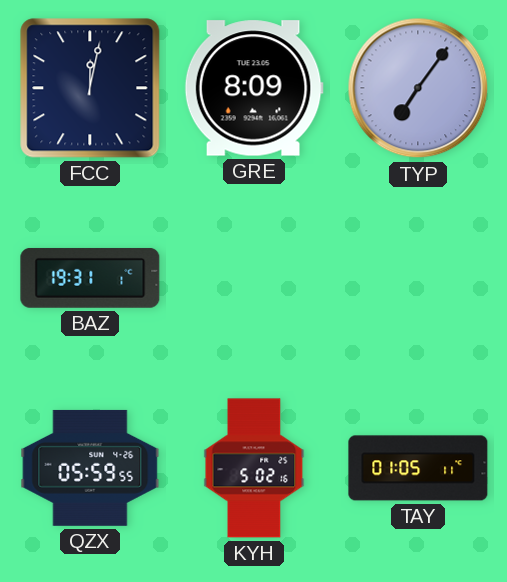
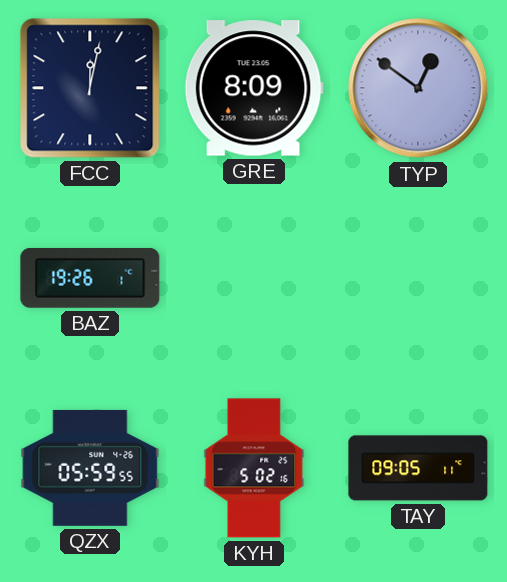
TYP: 7:06 -> 12:51
BAZ: 19:31 -> 19:26
TAY: 01:05 -> 09:05
